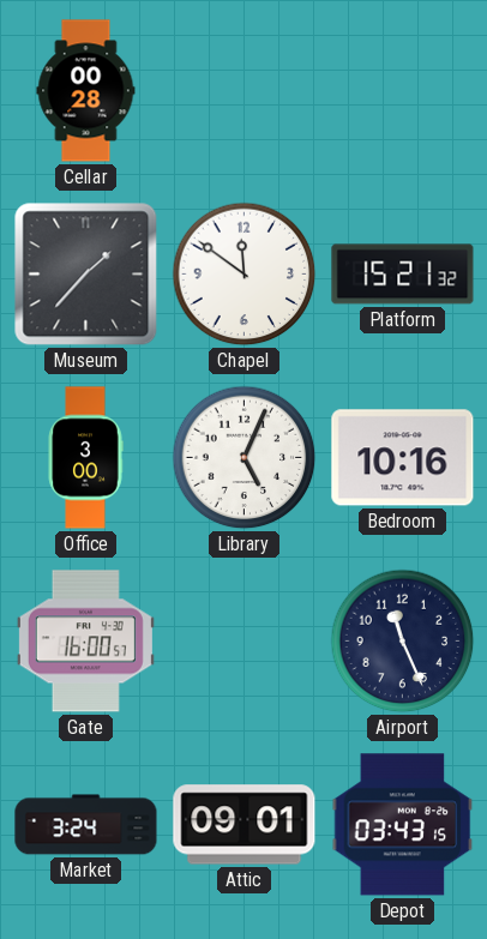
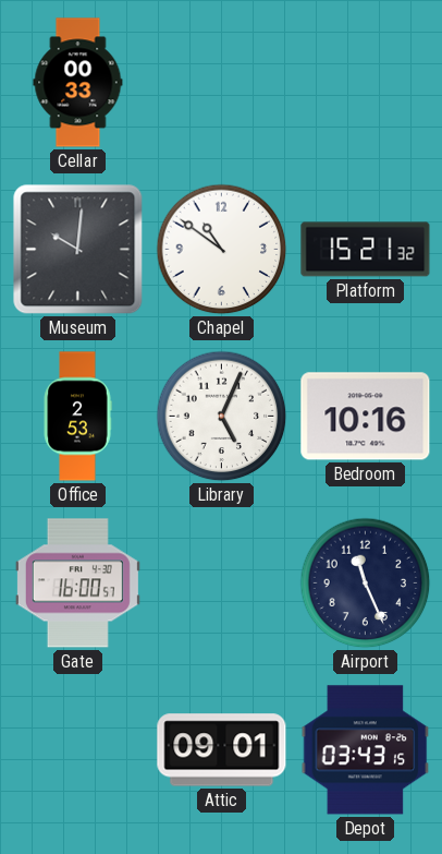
Cellar: 00:28 -> 00:33
Museum: 1:37 -> 10:01
Chapel: 11:51 -> 10:51
Office: 3:00 -> 2:53
Market: 3:24 -> none
